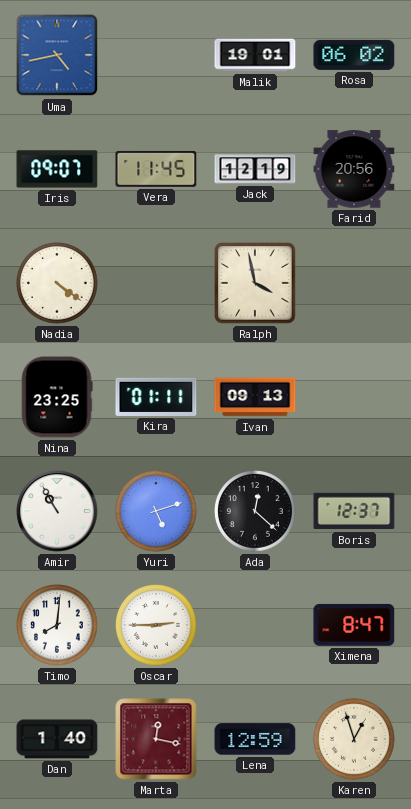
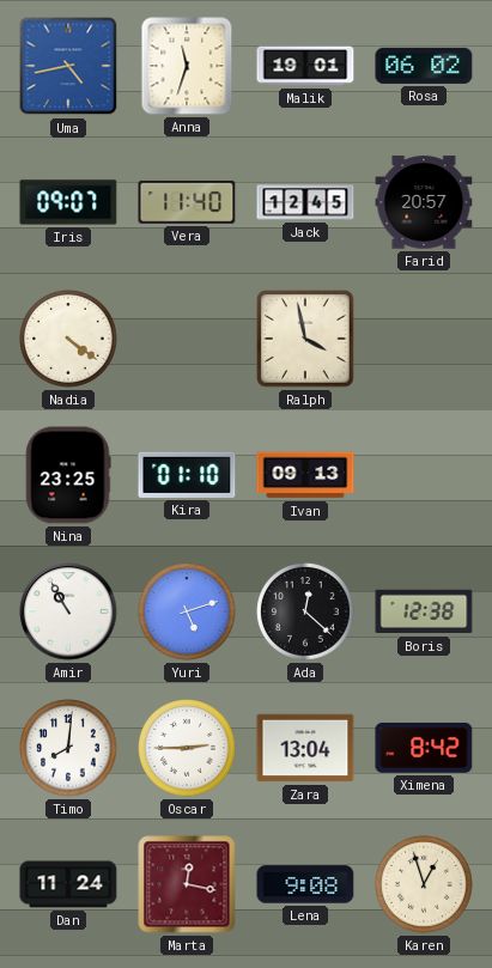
Anna: none -> 11:33
Vera: 11:45 -> 11:40
Jack: 12:19 -> 12:45
Farid: 20:56 -> 20:57
Kira: 01:11 -> 01:10
Boris: 12:37 -> 12:38
Zara: none -> 13:04
Ximena: 8:47 -> 8:42
Dan: 1:40 -> 11:24
Lena: 12:59 -> 9:08
